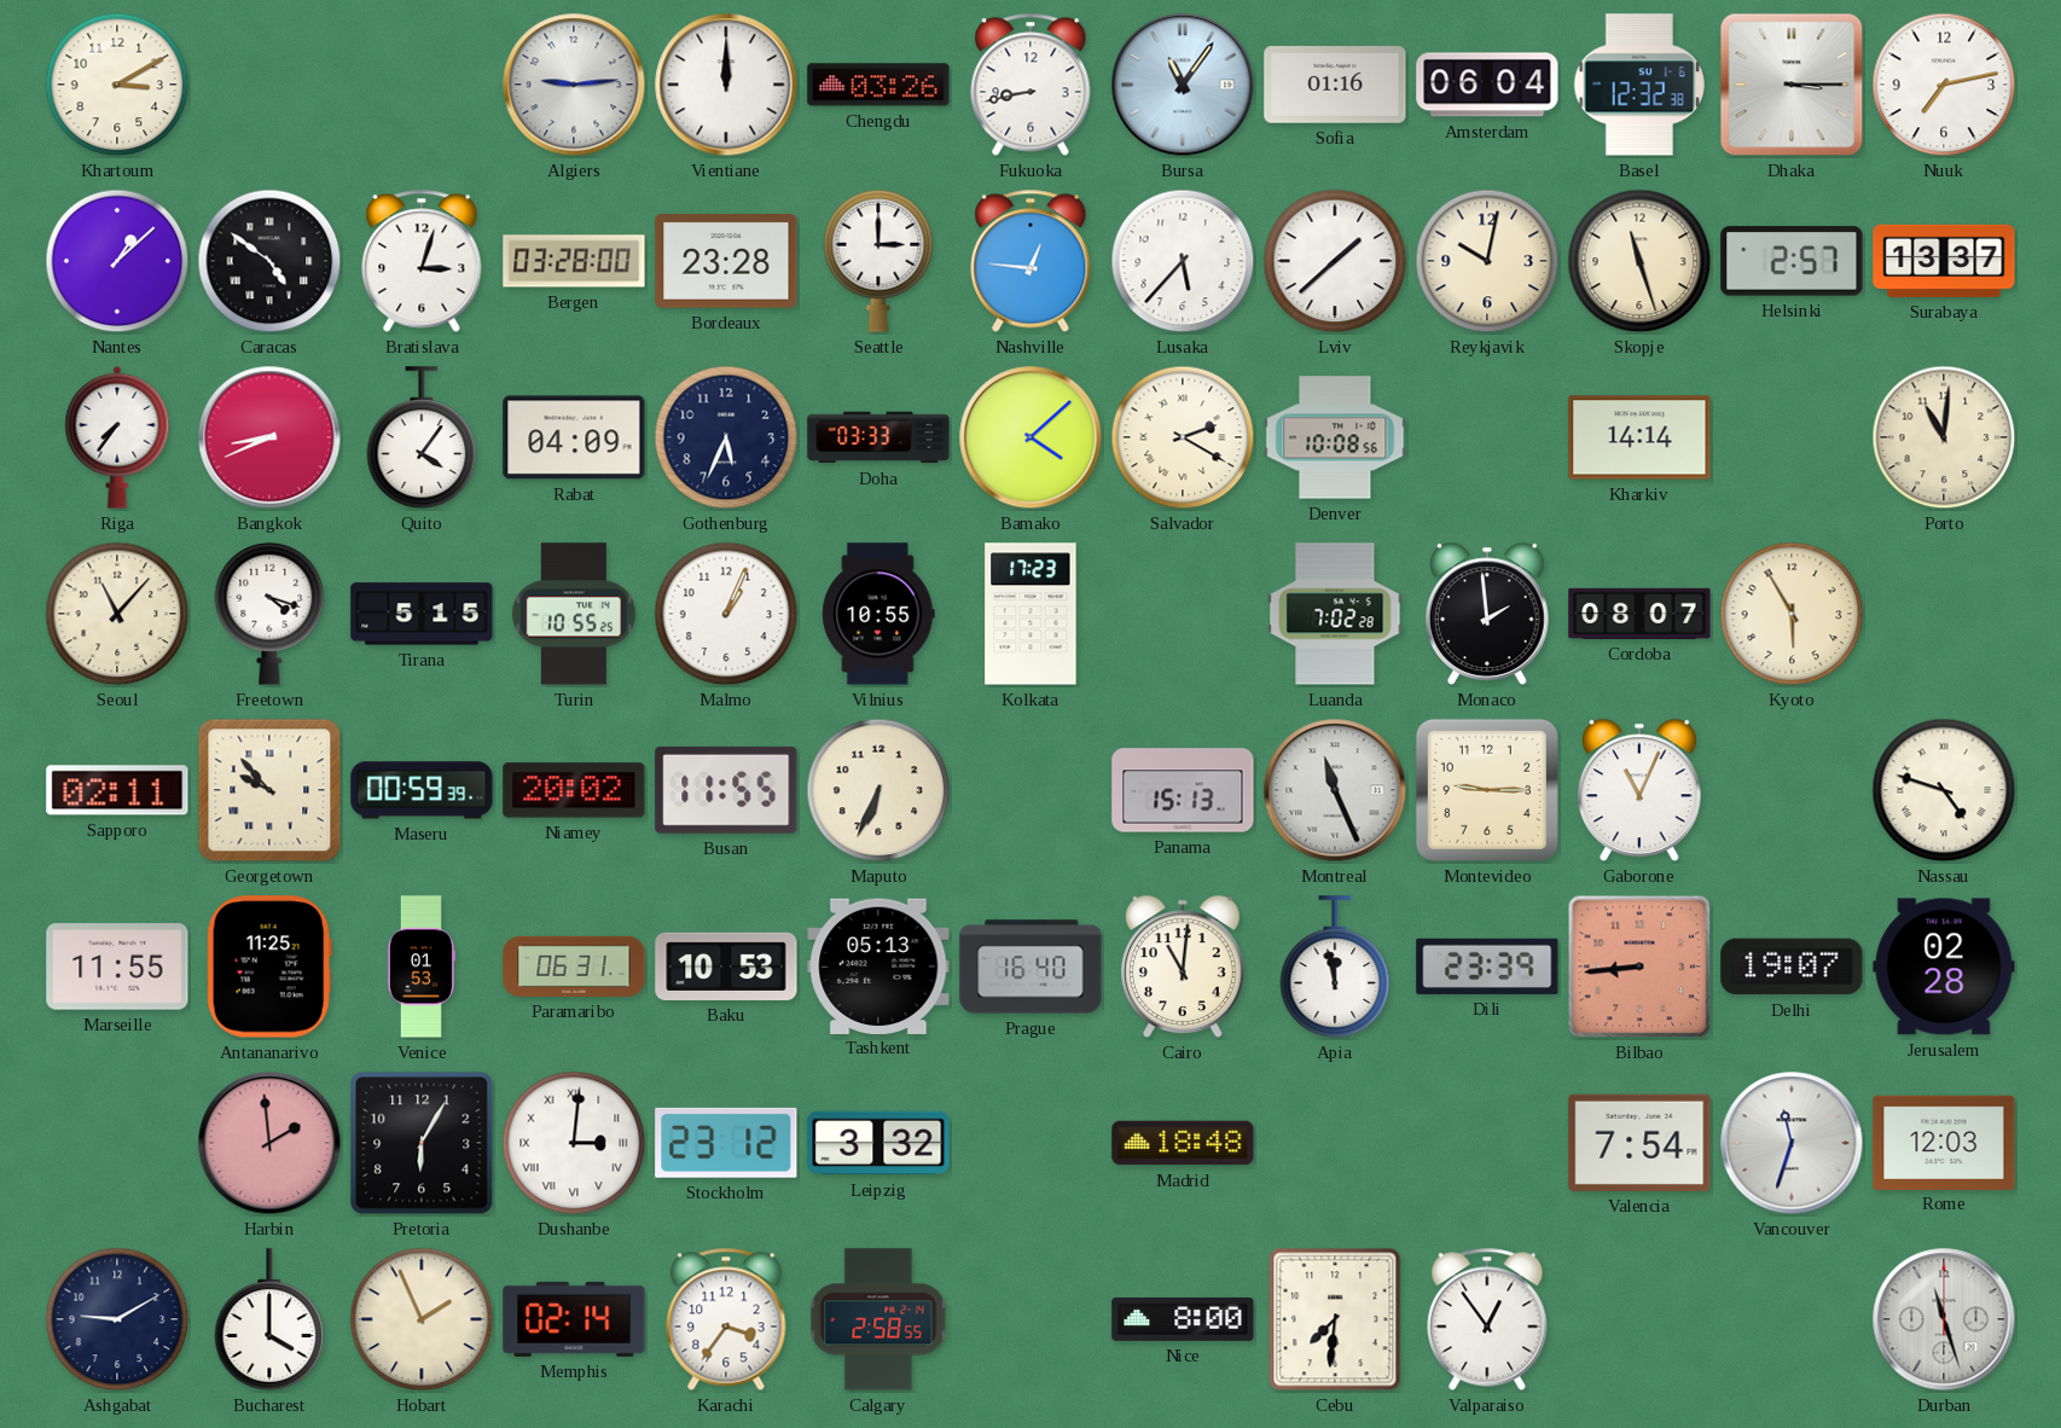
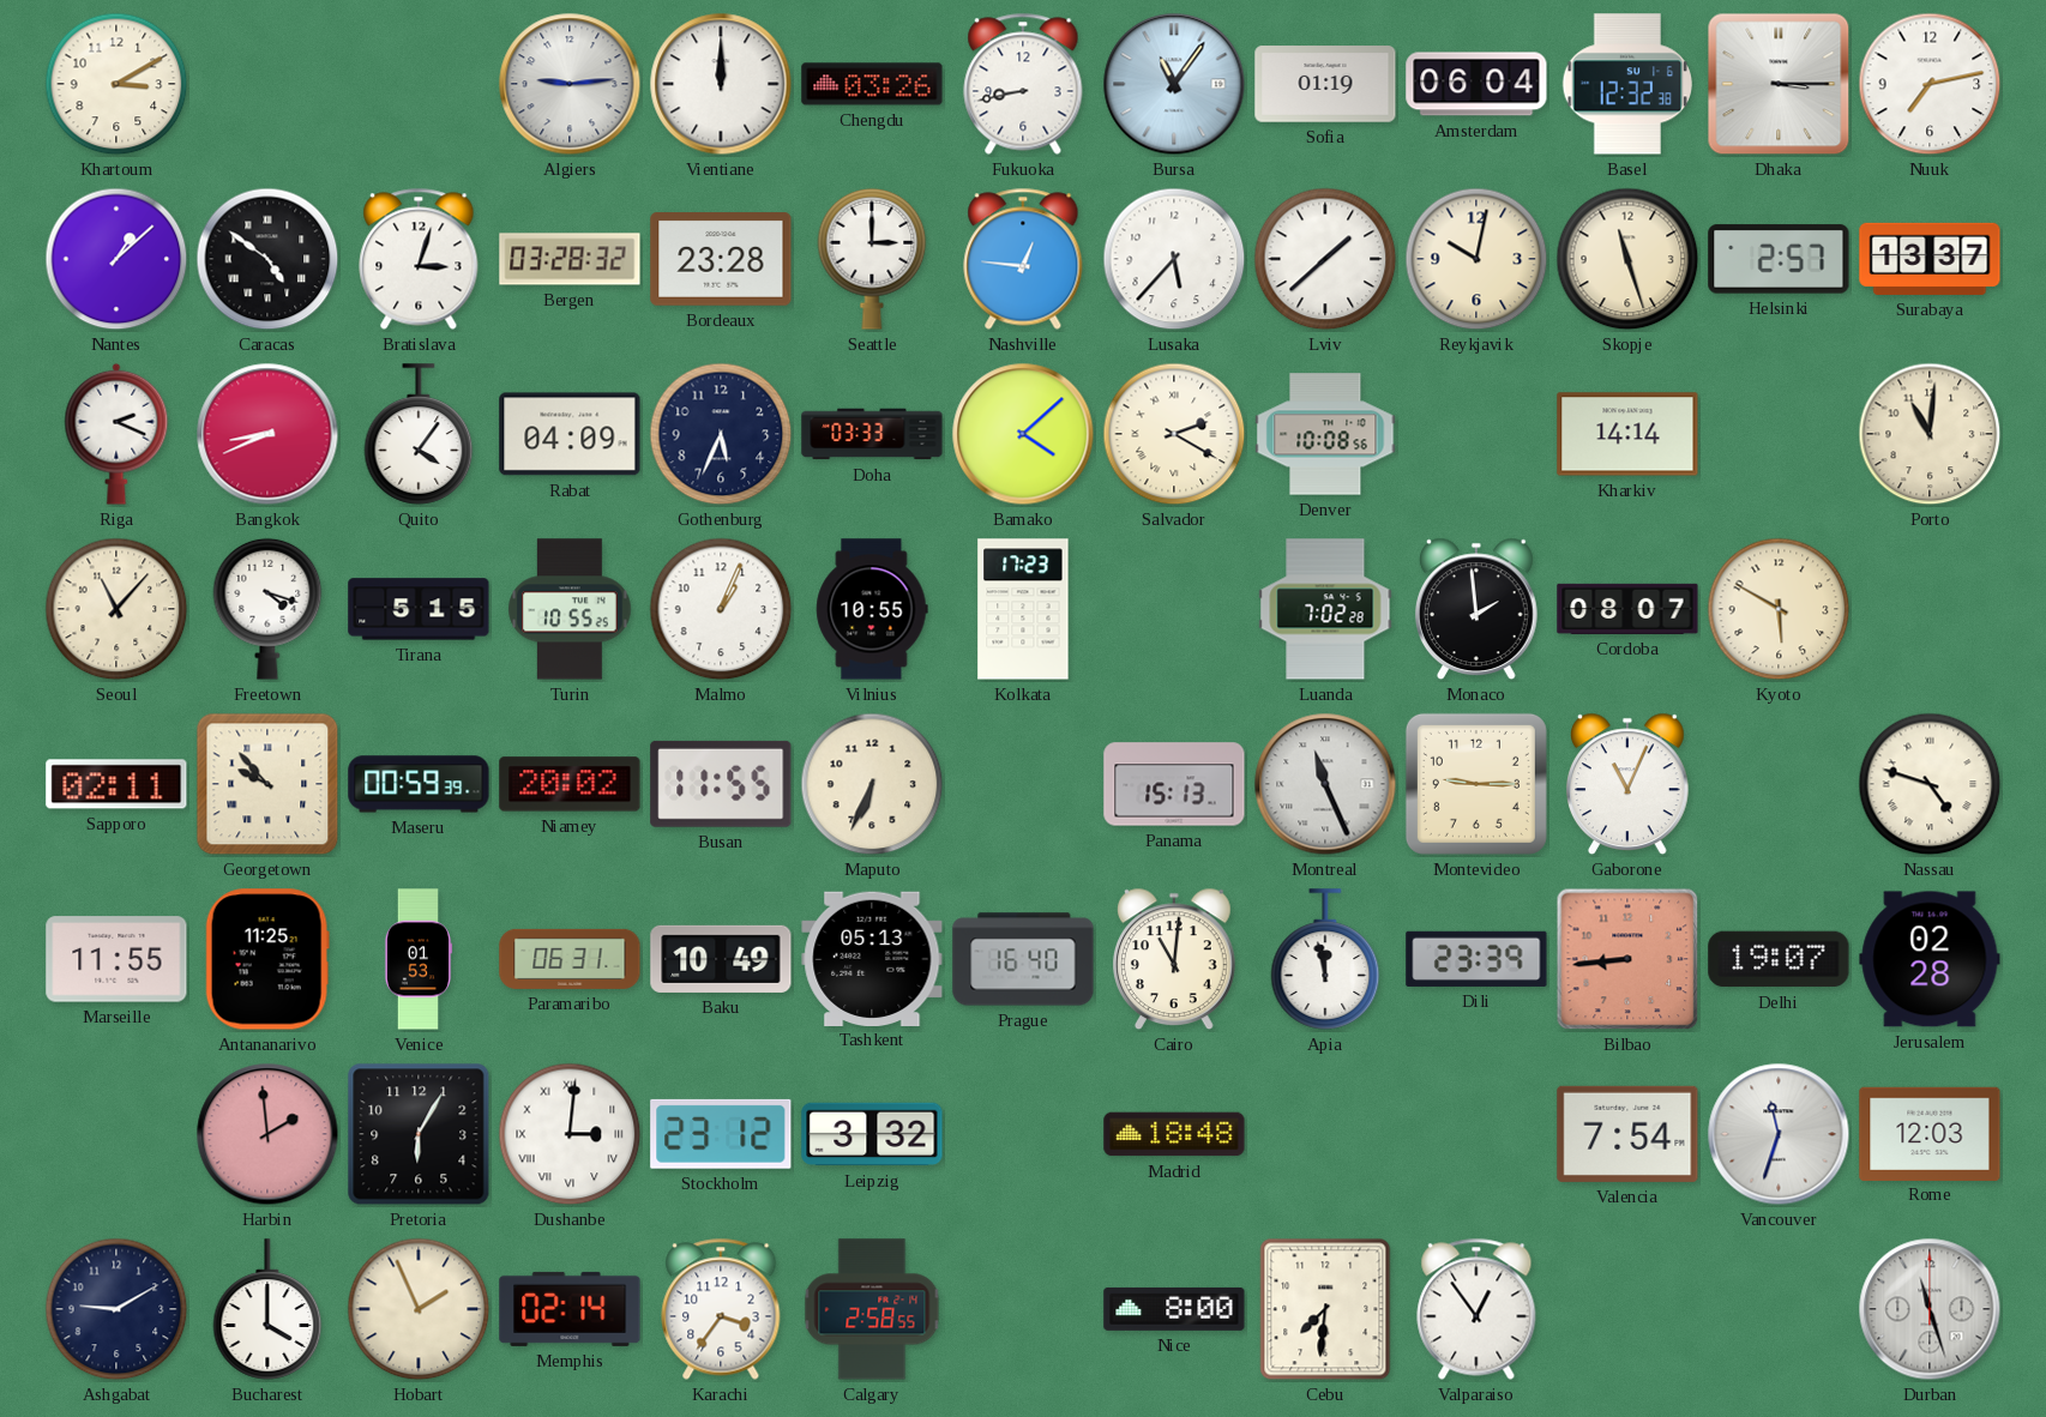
Sofia: 01:16 -> 01:19
Bergen: 03:28:00 -> 03:28:32
Riga: 7:36 -> 2:19
Kyoto: 5:55 -> 5:50
Baku: 10:53 -> 10:49
